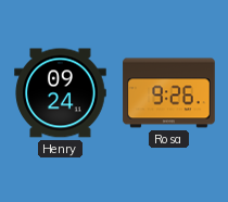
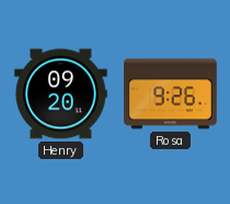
Henry: 09:24 -> 09:20
